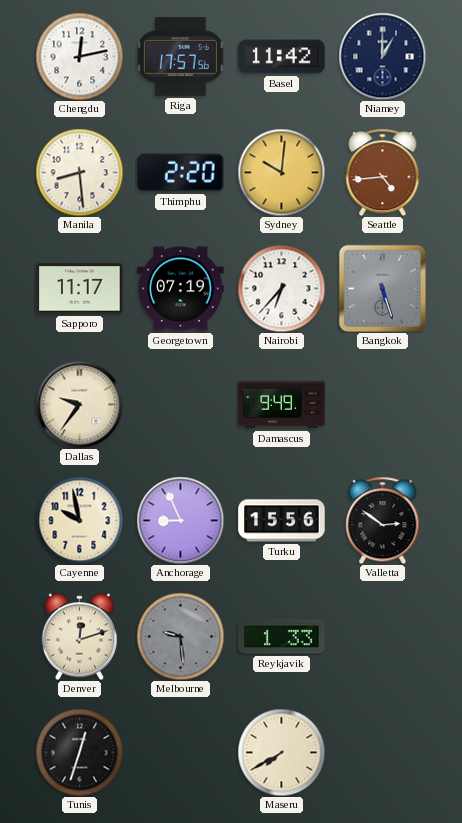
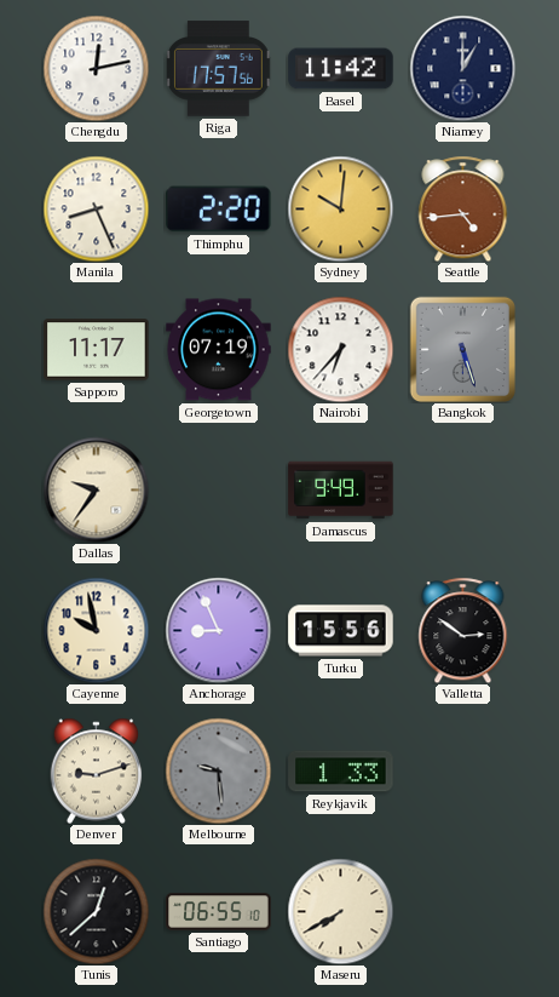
Manila: 8:29 -> 8:26
Denver: 12:12 -> 9:12
Tunis: 12:33 -> 12:38
Santiago: none -> 06:55
